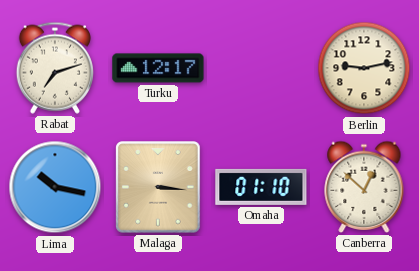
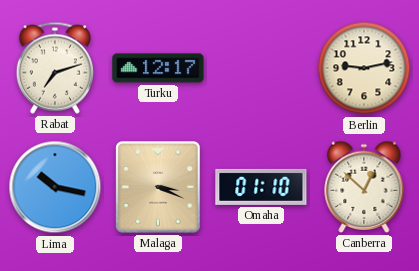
Malaga: 3:16 -> 3:19
